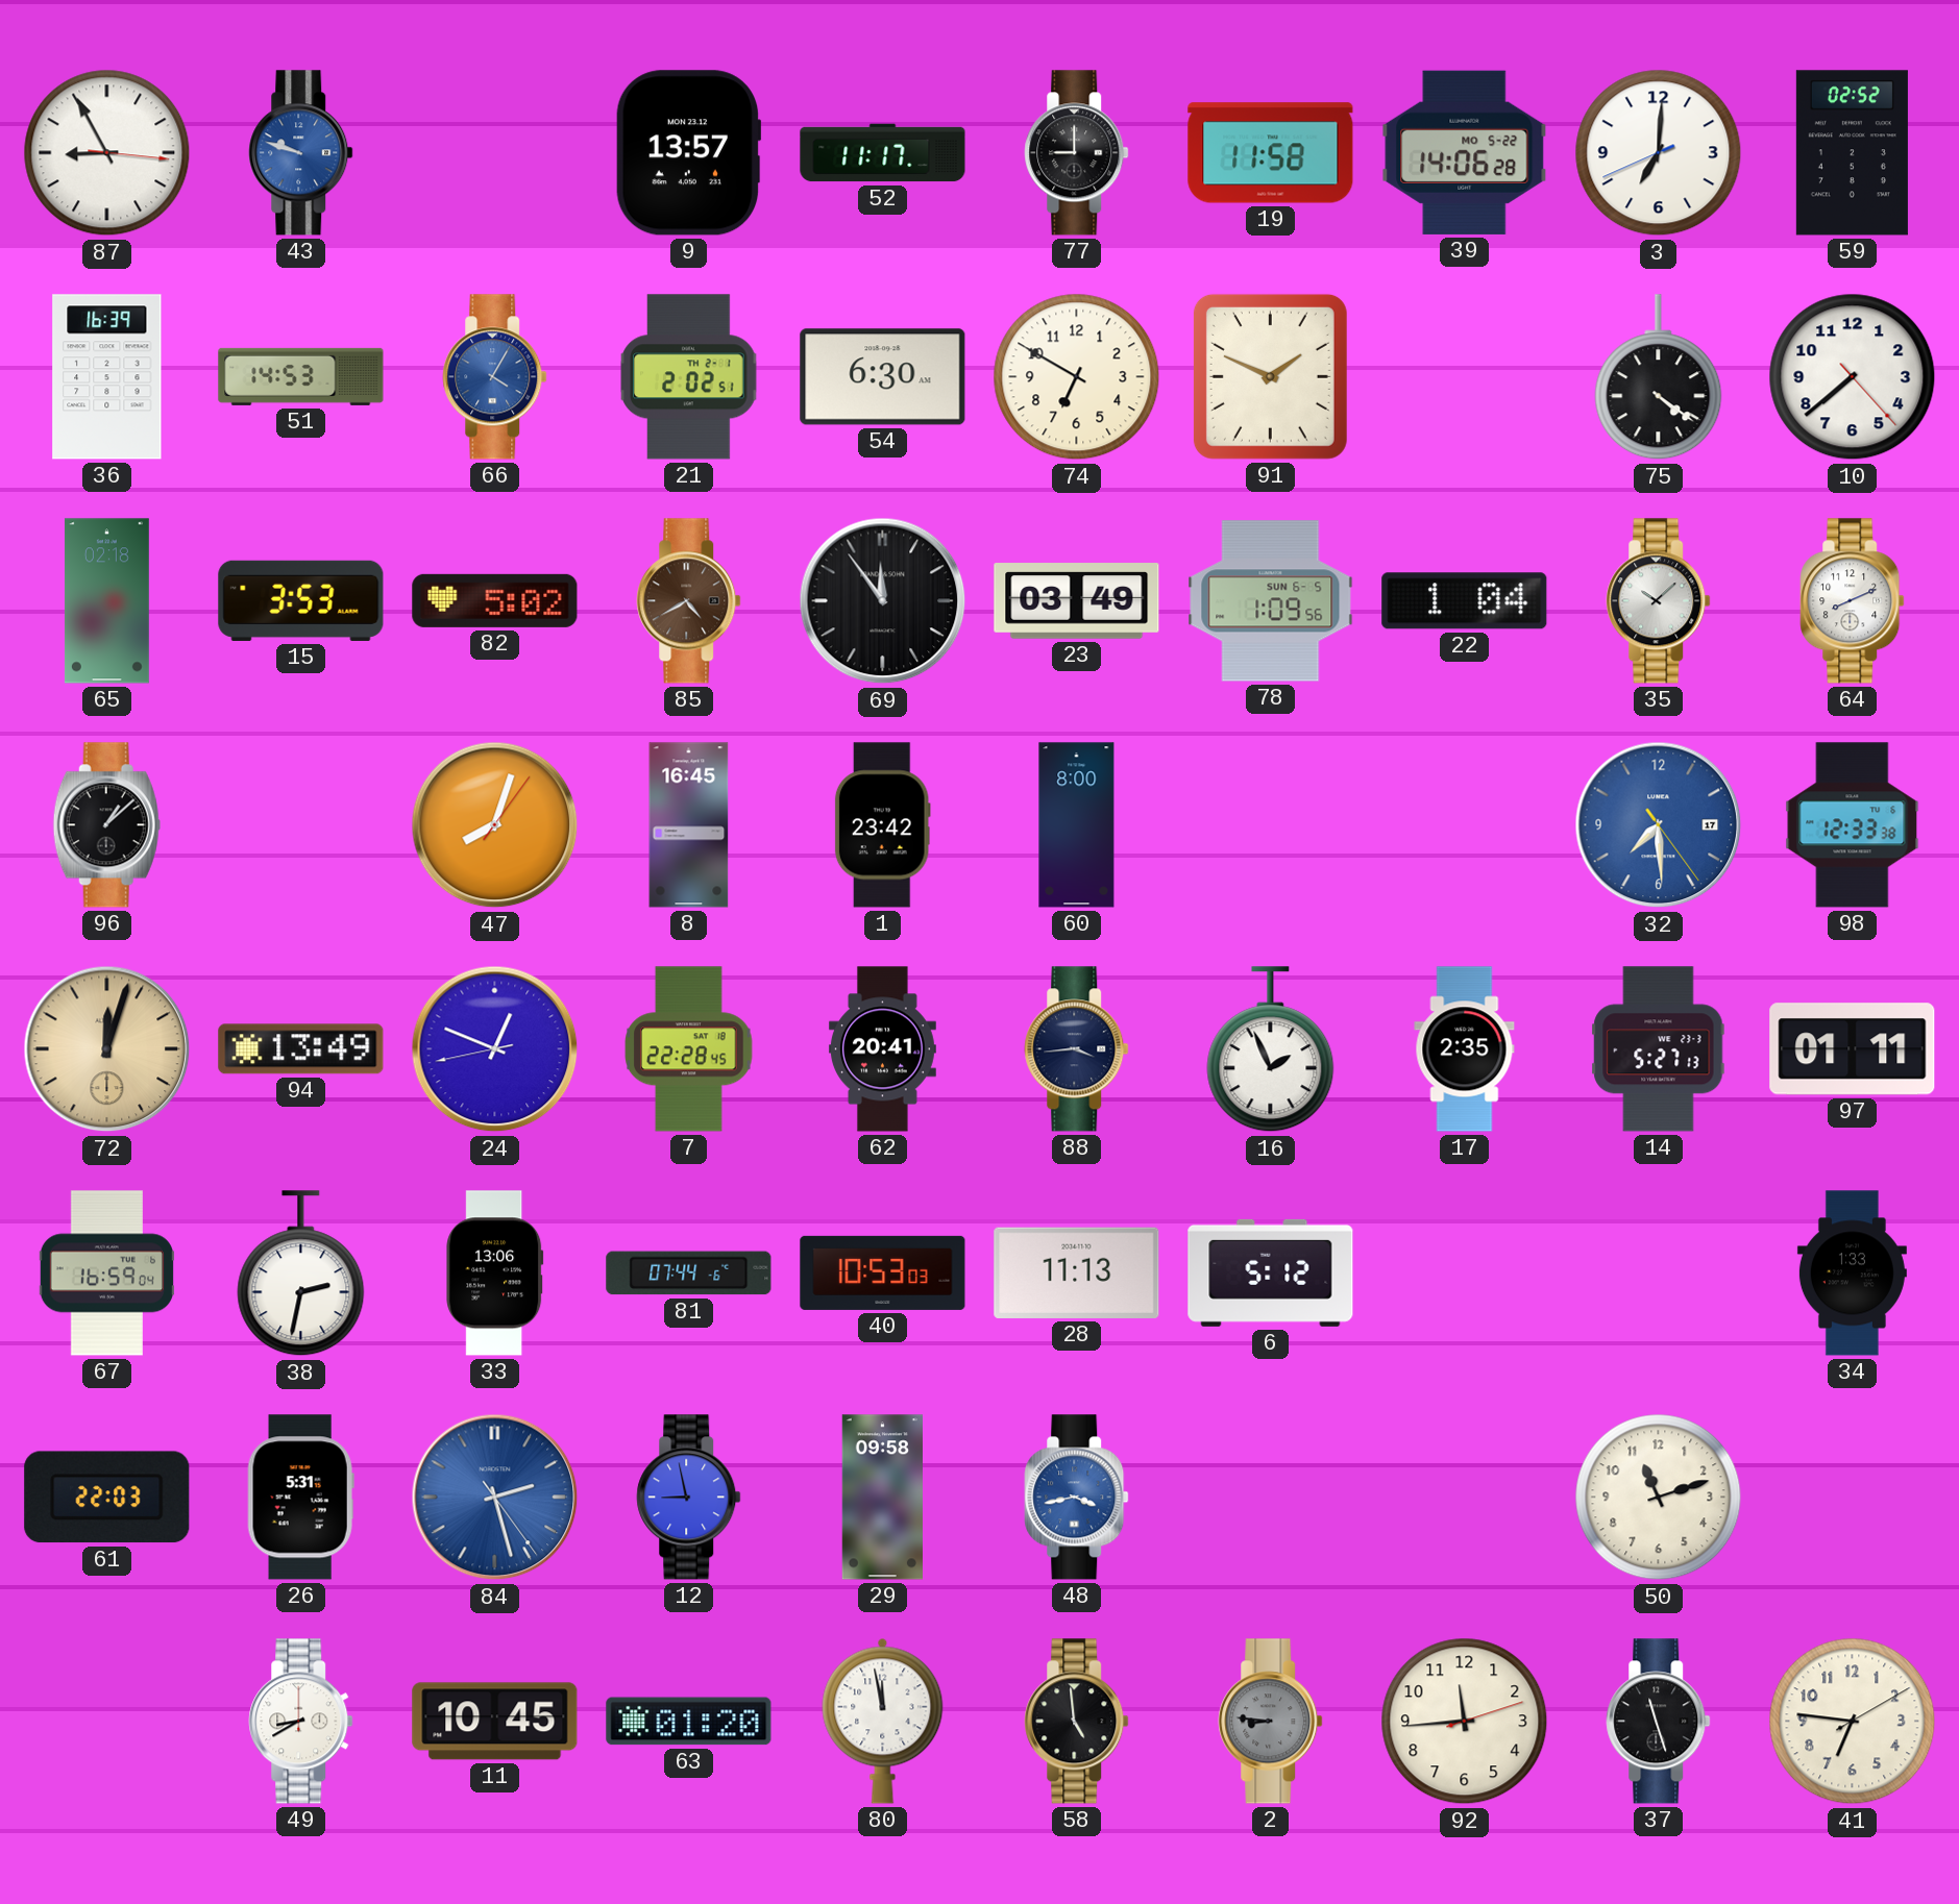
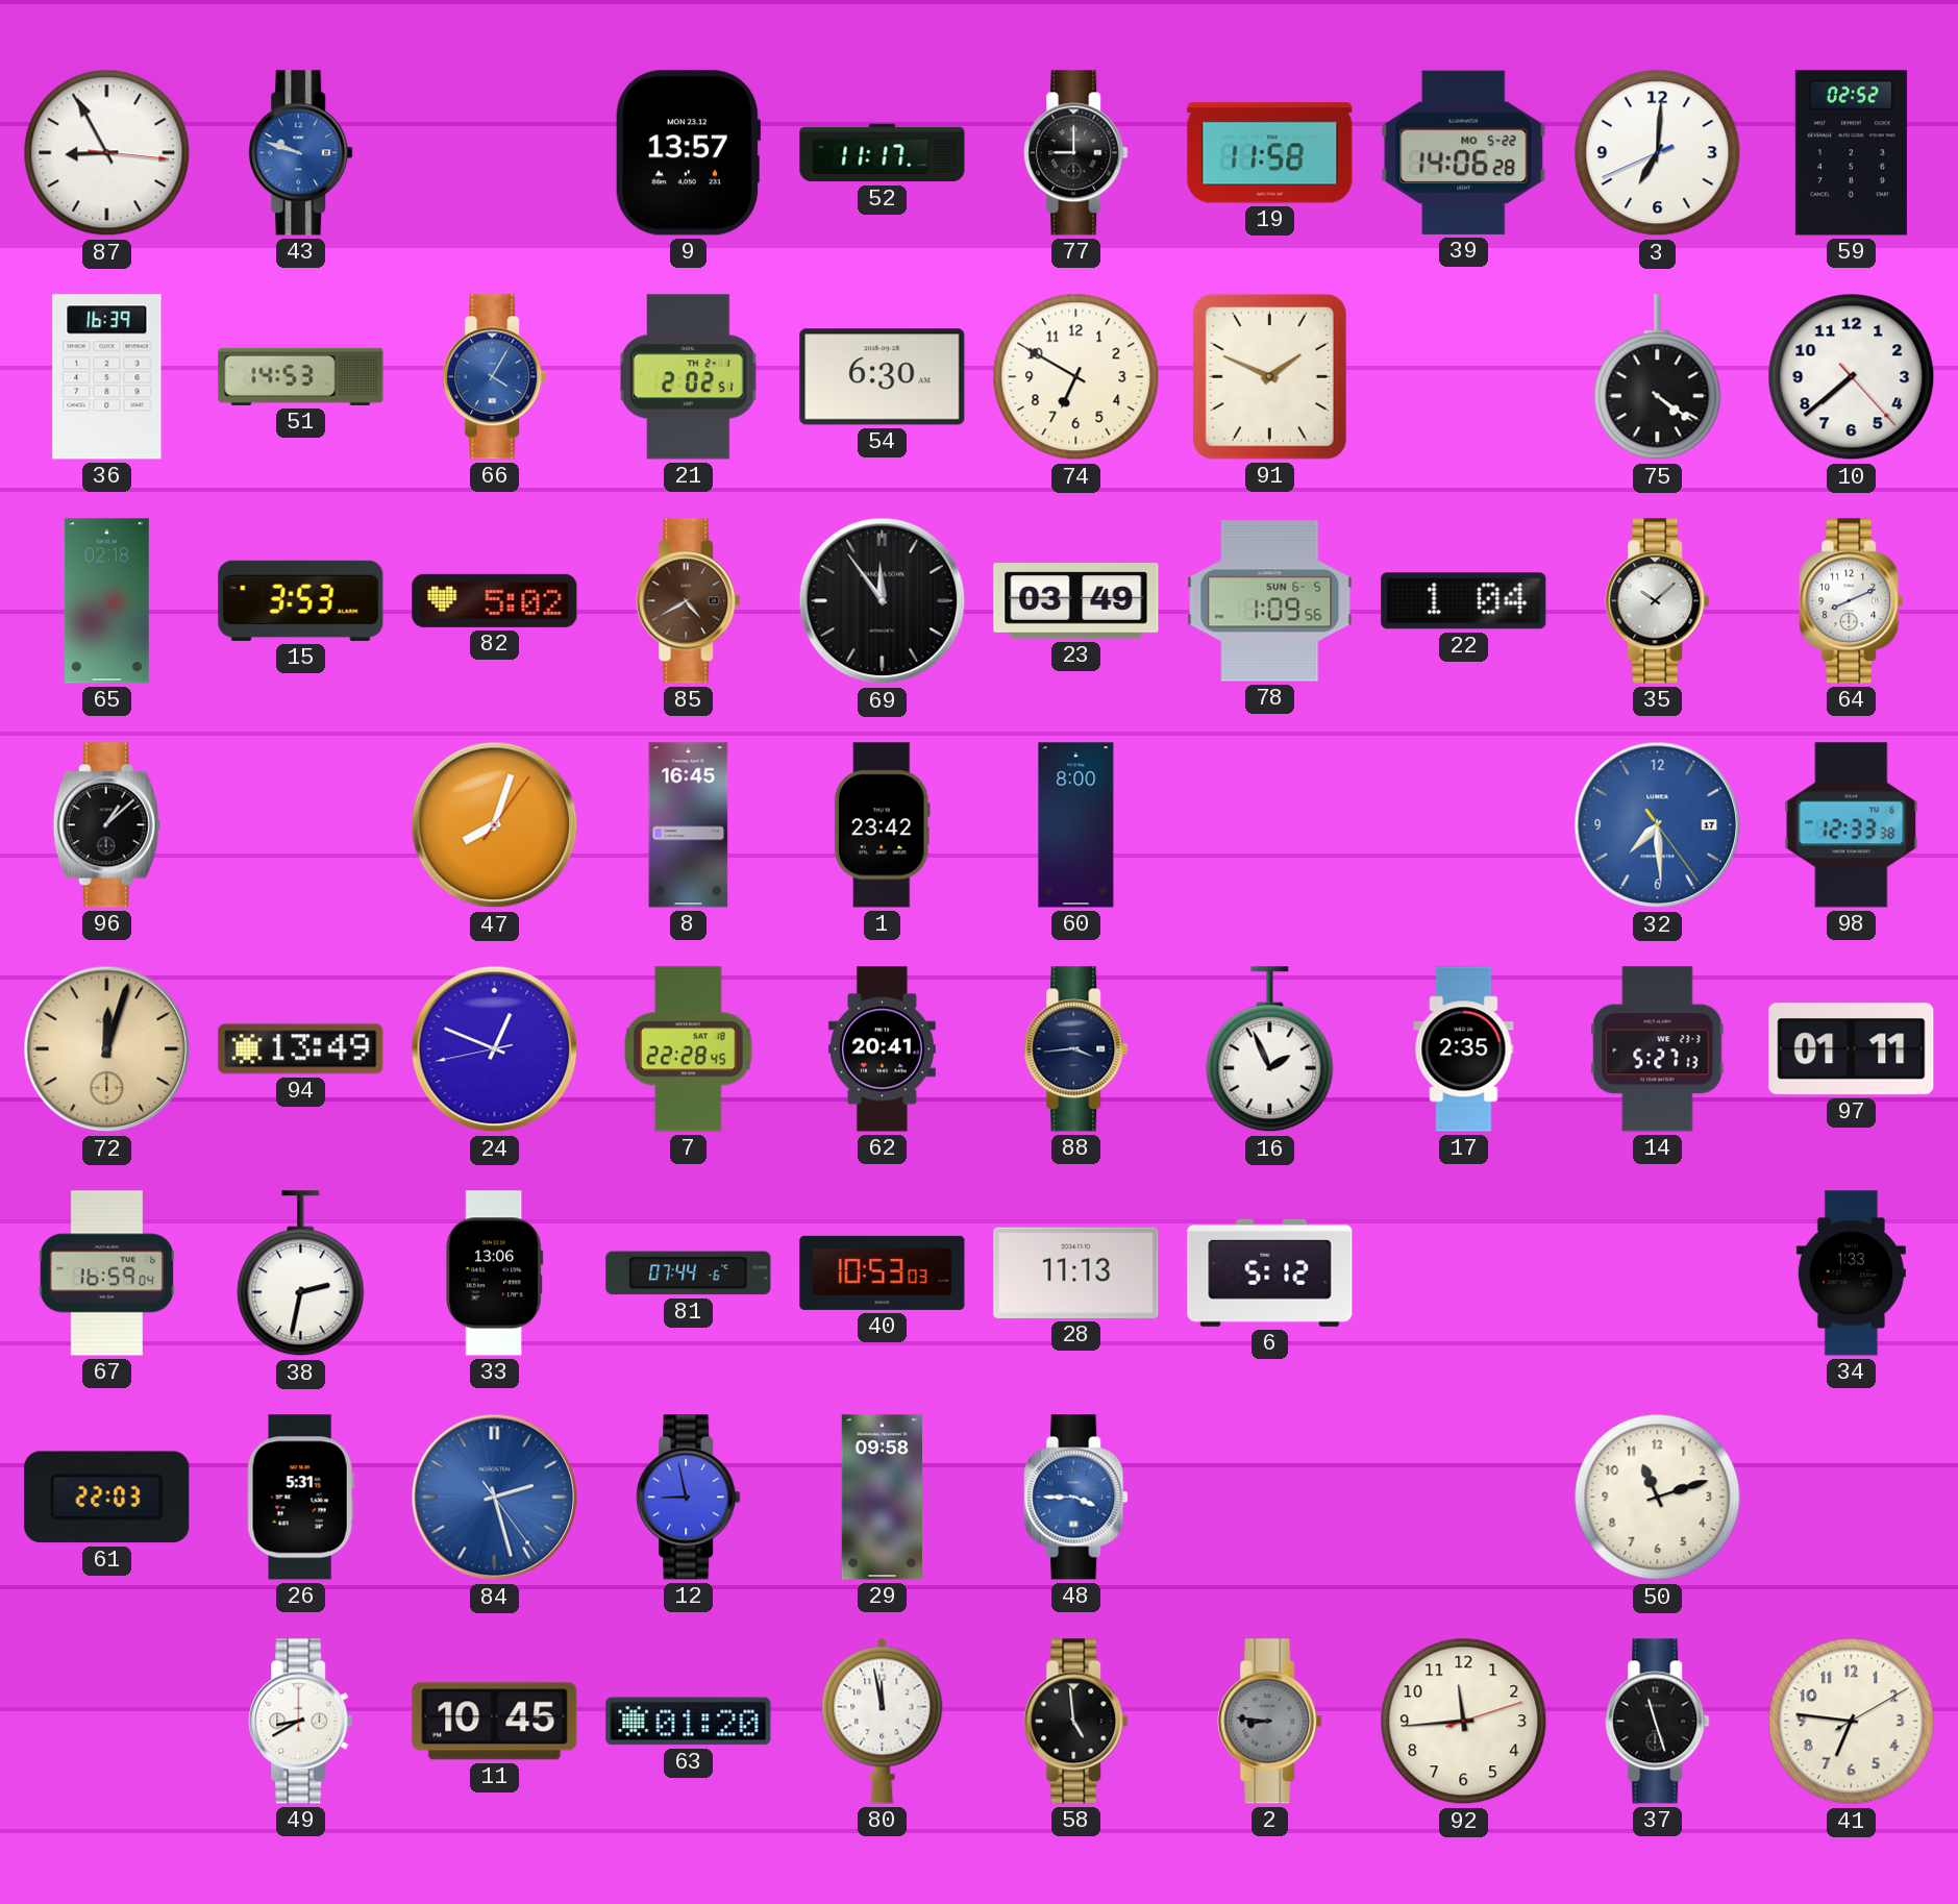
48: 3:43 -> 3:45
